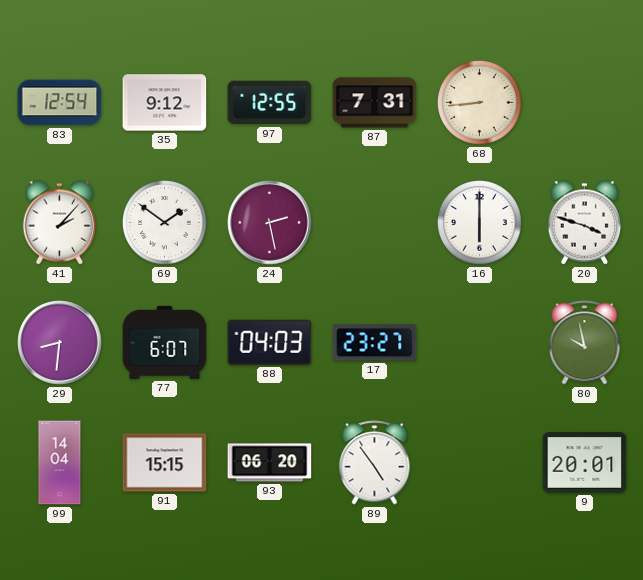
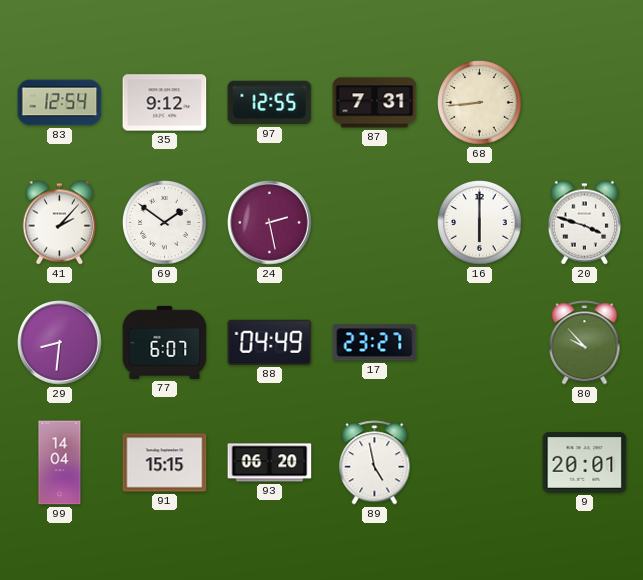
88: 04:03 -> 04:49
80: 9:58 -> 9:53
89: 4:54 -> 4:58
